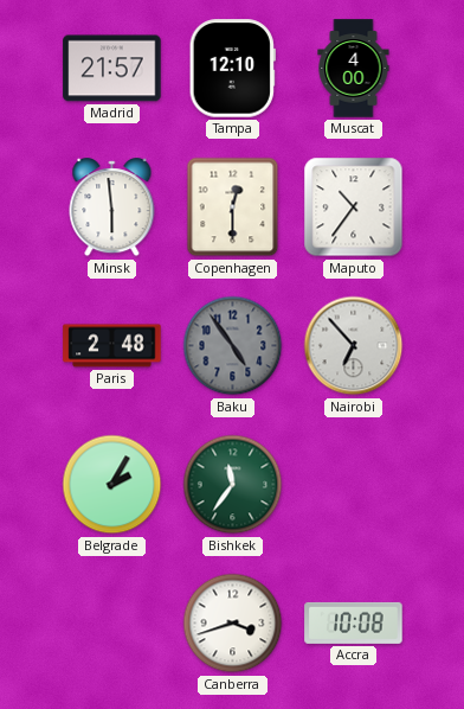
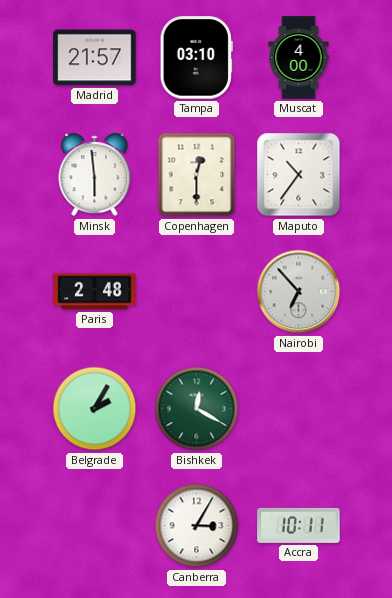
Tampa: 12:10 -> 03:10
Baku: 4:54 -> none
Bishkek: 11:36 -> 12:20
Canberra: 3:42 -> 3:05
Accra: 10:08 -> 10:11
